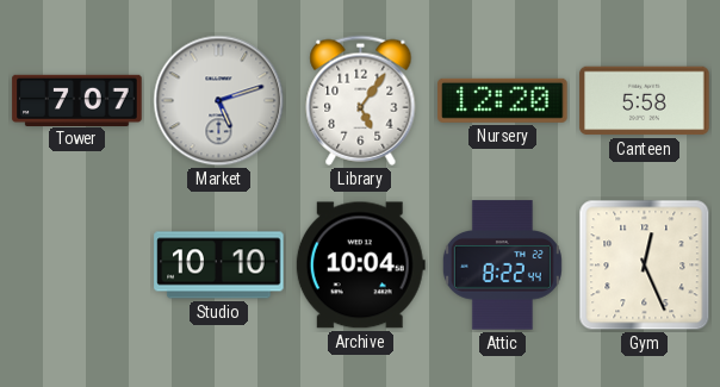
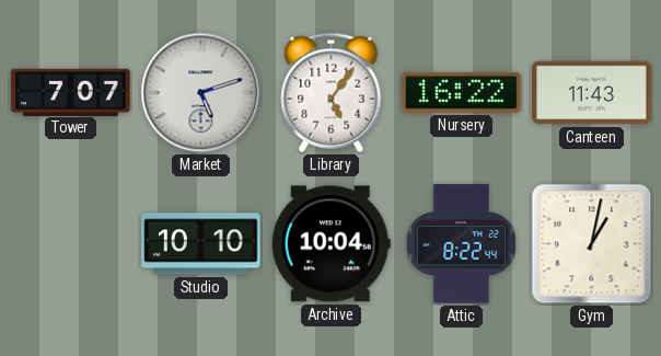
Nursery: 12:20 -> 16:22
Canteen: 5:58 -> 11:43
Gym: 12:26 -> 1:02
